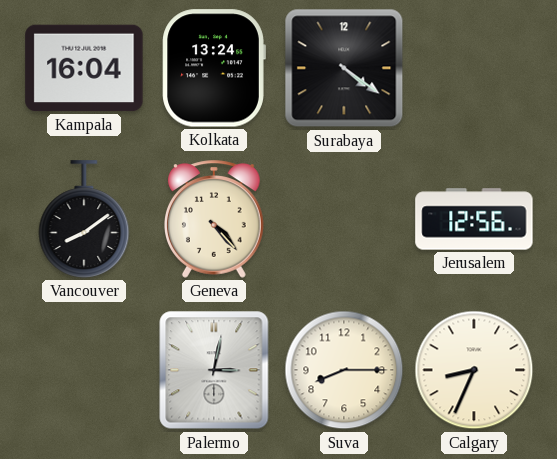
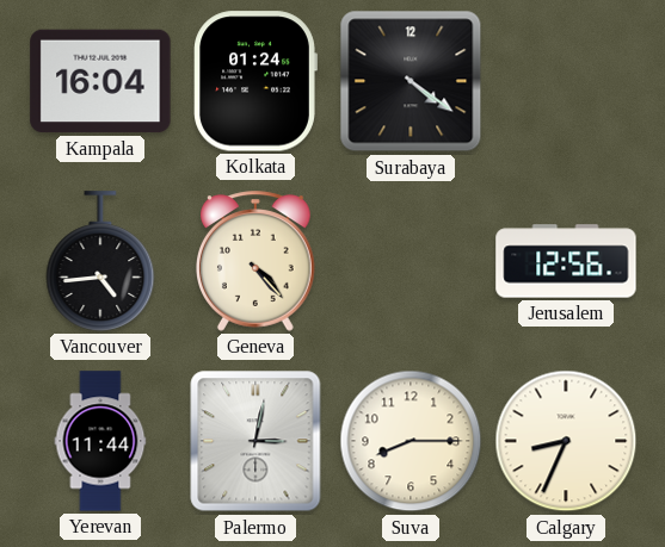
Kolkata: 13:24 -> 01:24
Vancouver: 8:09 -> 4:44
Yerevan: none -> 11:44
